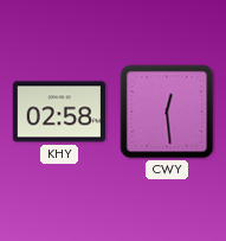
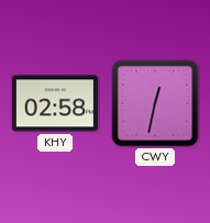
CWY: 12:29 -> 12:32
